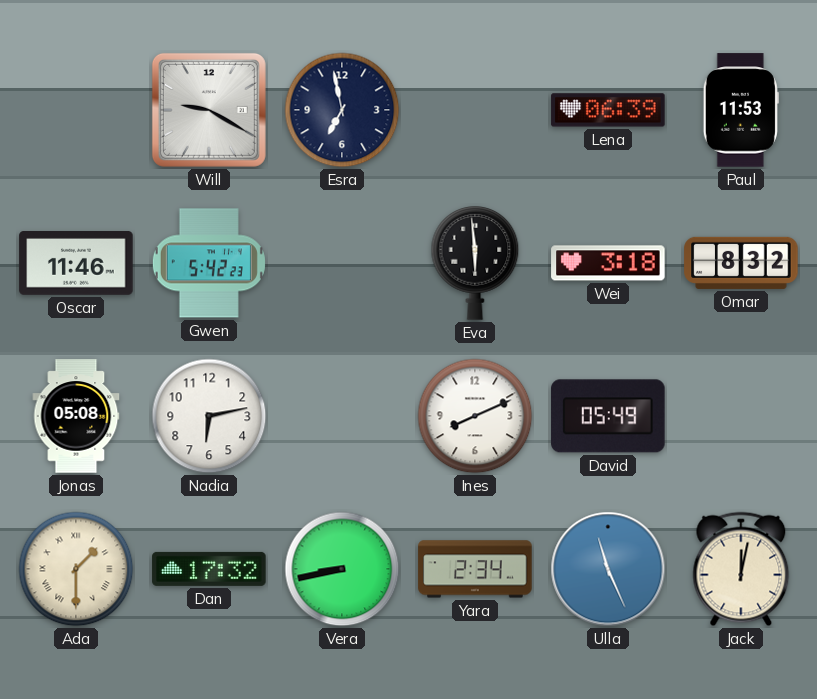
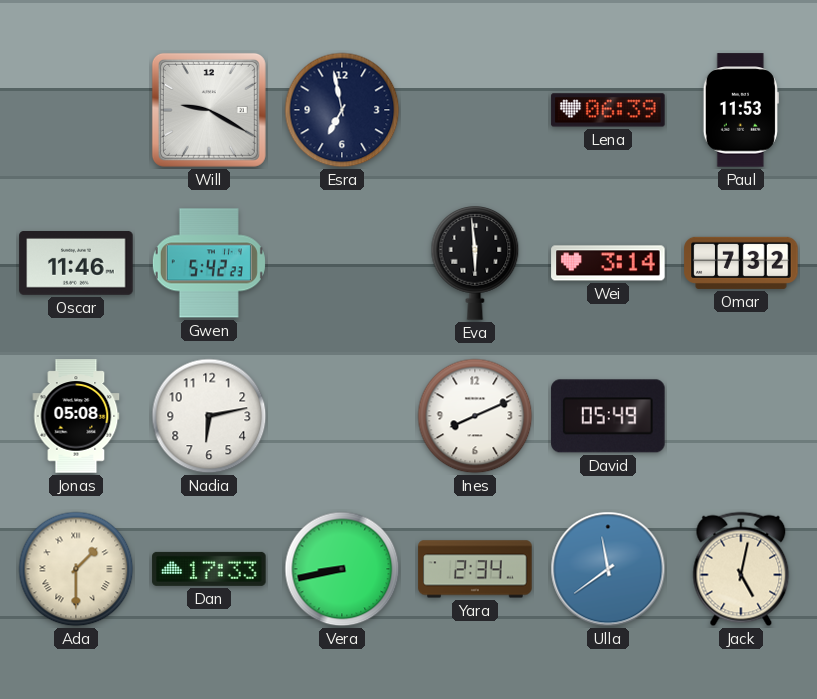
Wei: 3:18 -> 3:14
Omar: 8:32 -> 7:32
Dan: 17:32 -> 17:33
Ulla: 11:26 -> 11:39
Jack: 12:02 -> 5:02
